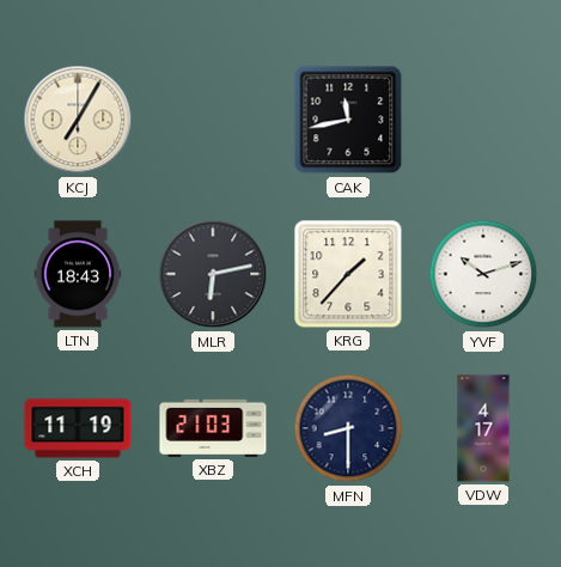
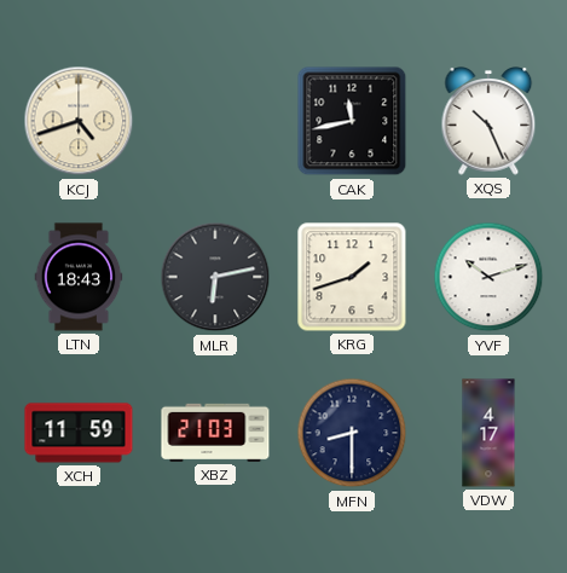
KCJ: 7:05 -> 4:42
XQS: none -> 10:26
KRG: 1:37 -> 1:42
XCH: 11:19 -> 11:59
